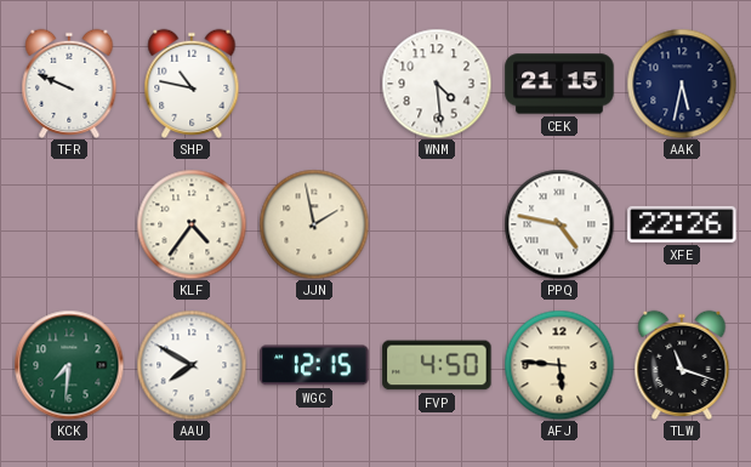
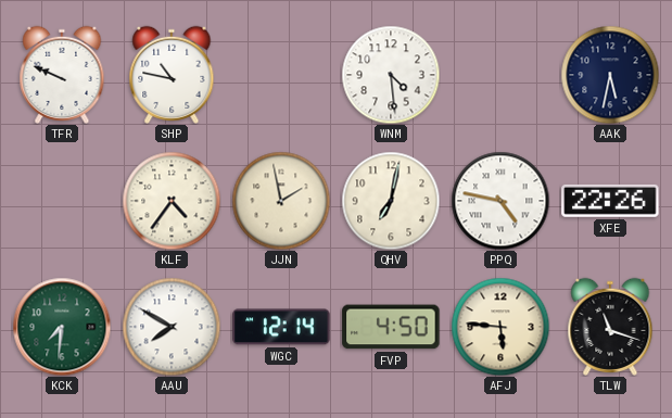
CEK: 21:15 -> none
QHV: none -> 7:02
WGC: 12:15 -> 12:14
